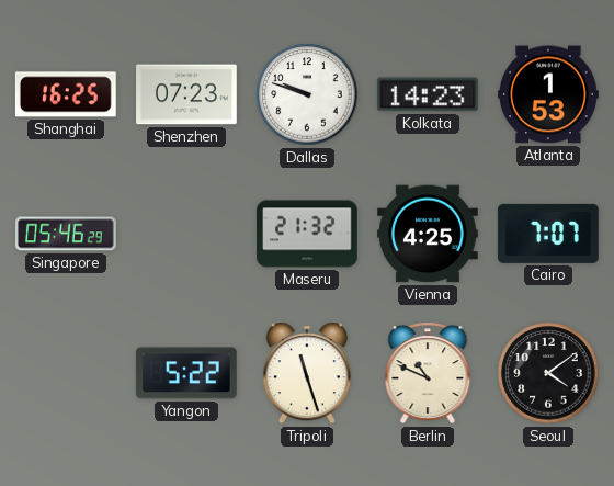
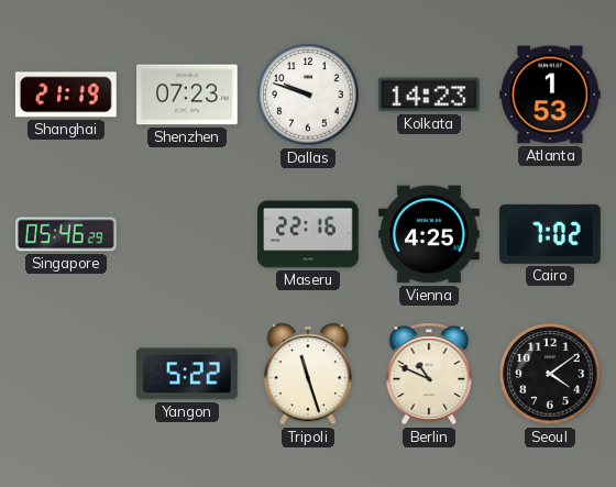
Shanghai: 16:25 -> 21:19
Maseru: 21:32 -> 22:16
Cairo: 7:07 -> 7:02
